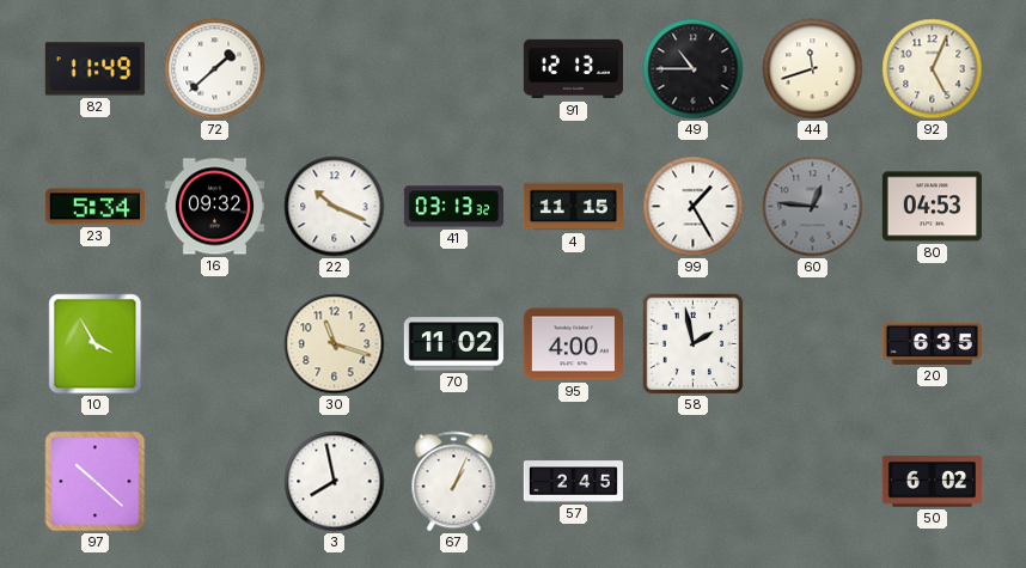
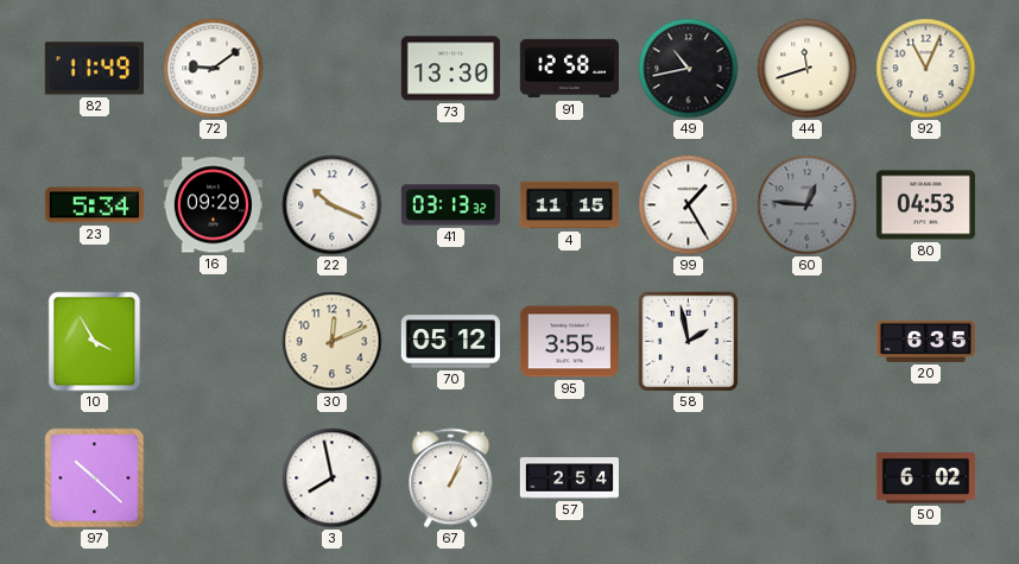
72: 1:38 -> 9:09
73: none -> 13:30
91: 12:13 -> 12:58
49: 10:45 -> 10:43
92: 5:04 -> 11:04
16: 09:32 -> 09:29
30: 11:18 -> 12:11
70: 11:02 -> 05:12
95: 4:00 -> 3:55
57: 2:45 -> 2:54
